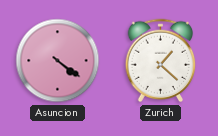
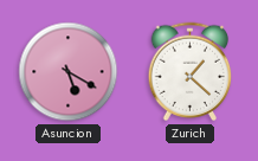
Asuncion: 4:21 -> 5:20
